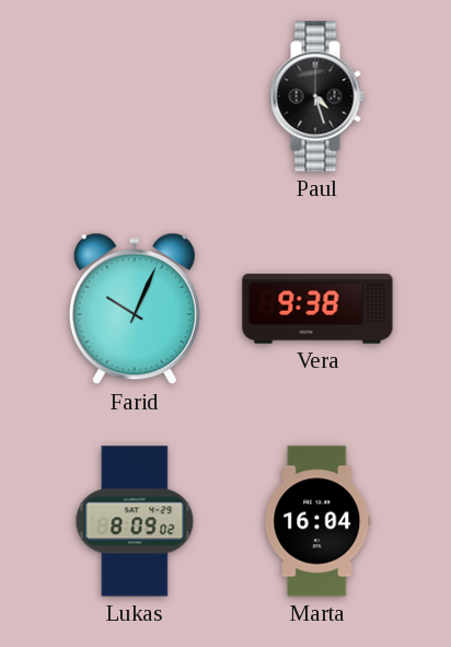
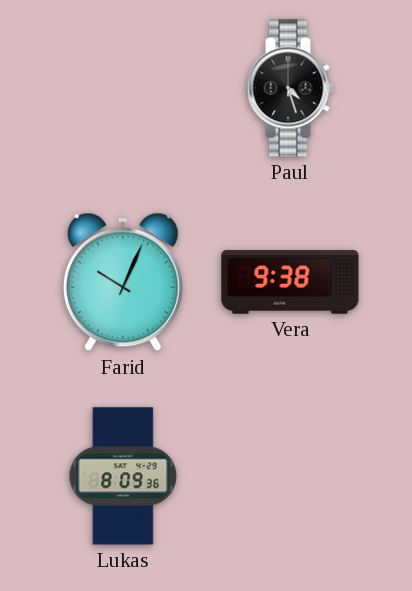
Lukas: 8:09:02 -> 8:09:36
Marta: 16:04 -> none
